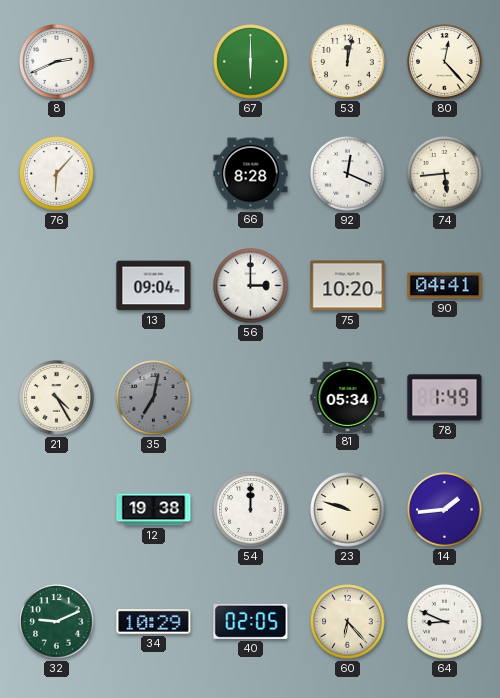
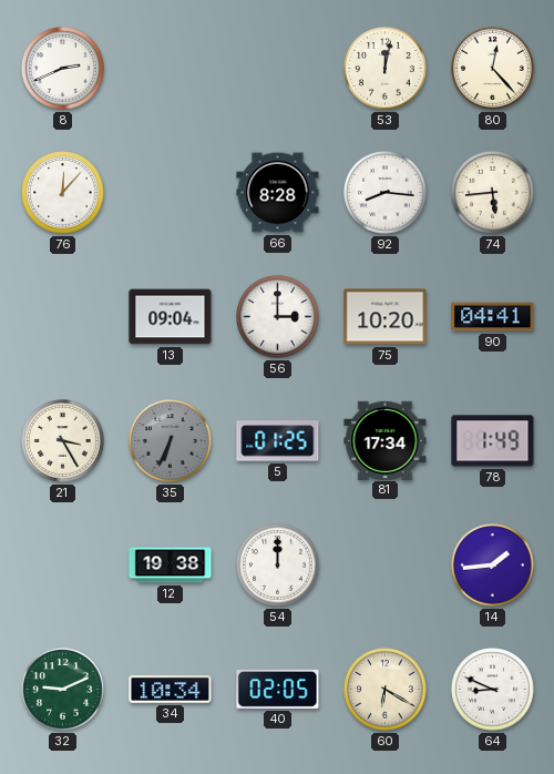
67: 6:00 -> none
76: 6:07 -> 12:07
92: 12:19 -> 8:16
21: 4:25 -> 3:25
35: 7:02 -> 6:34
5: none -> 01:25
81: 05:34 -> 17:34
23: 9:48 -> none
34: 10:29 -> 10:34
60: 6:23 -> 6:20
